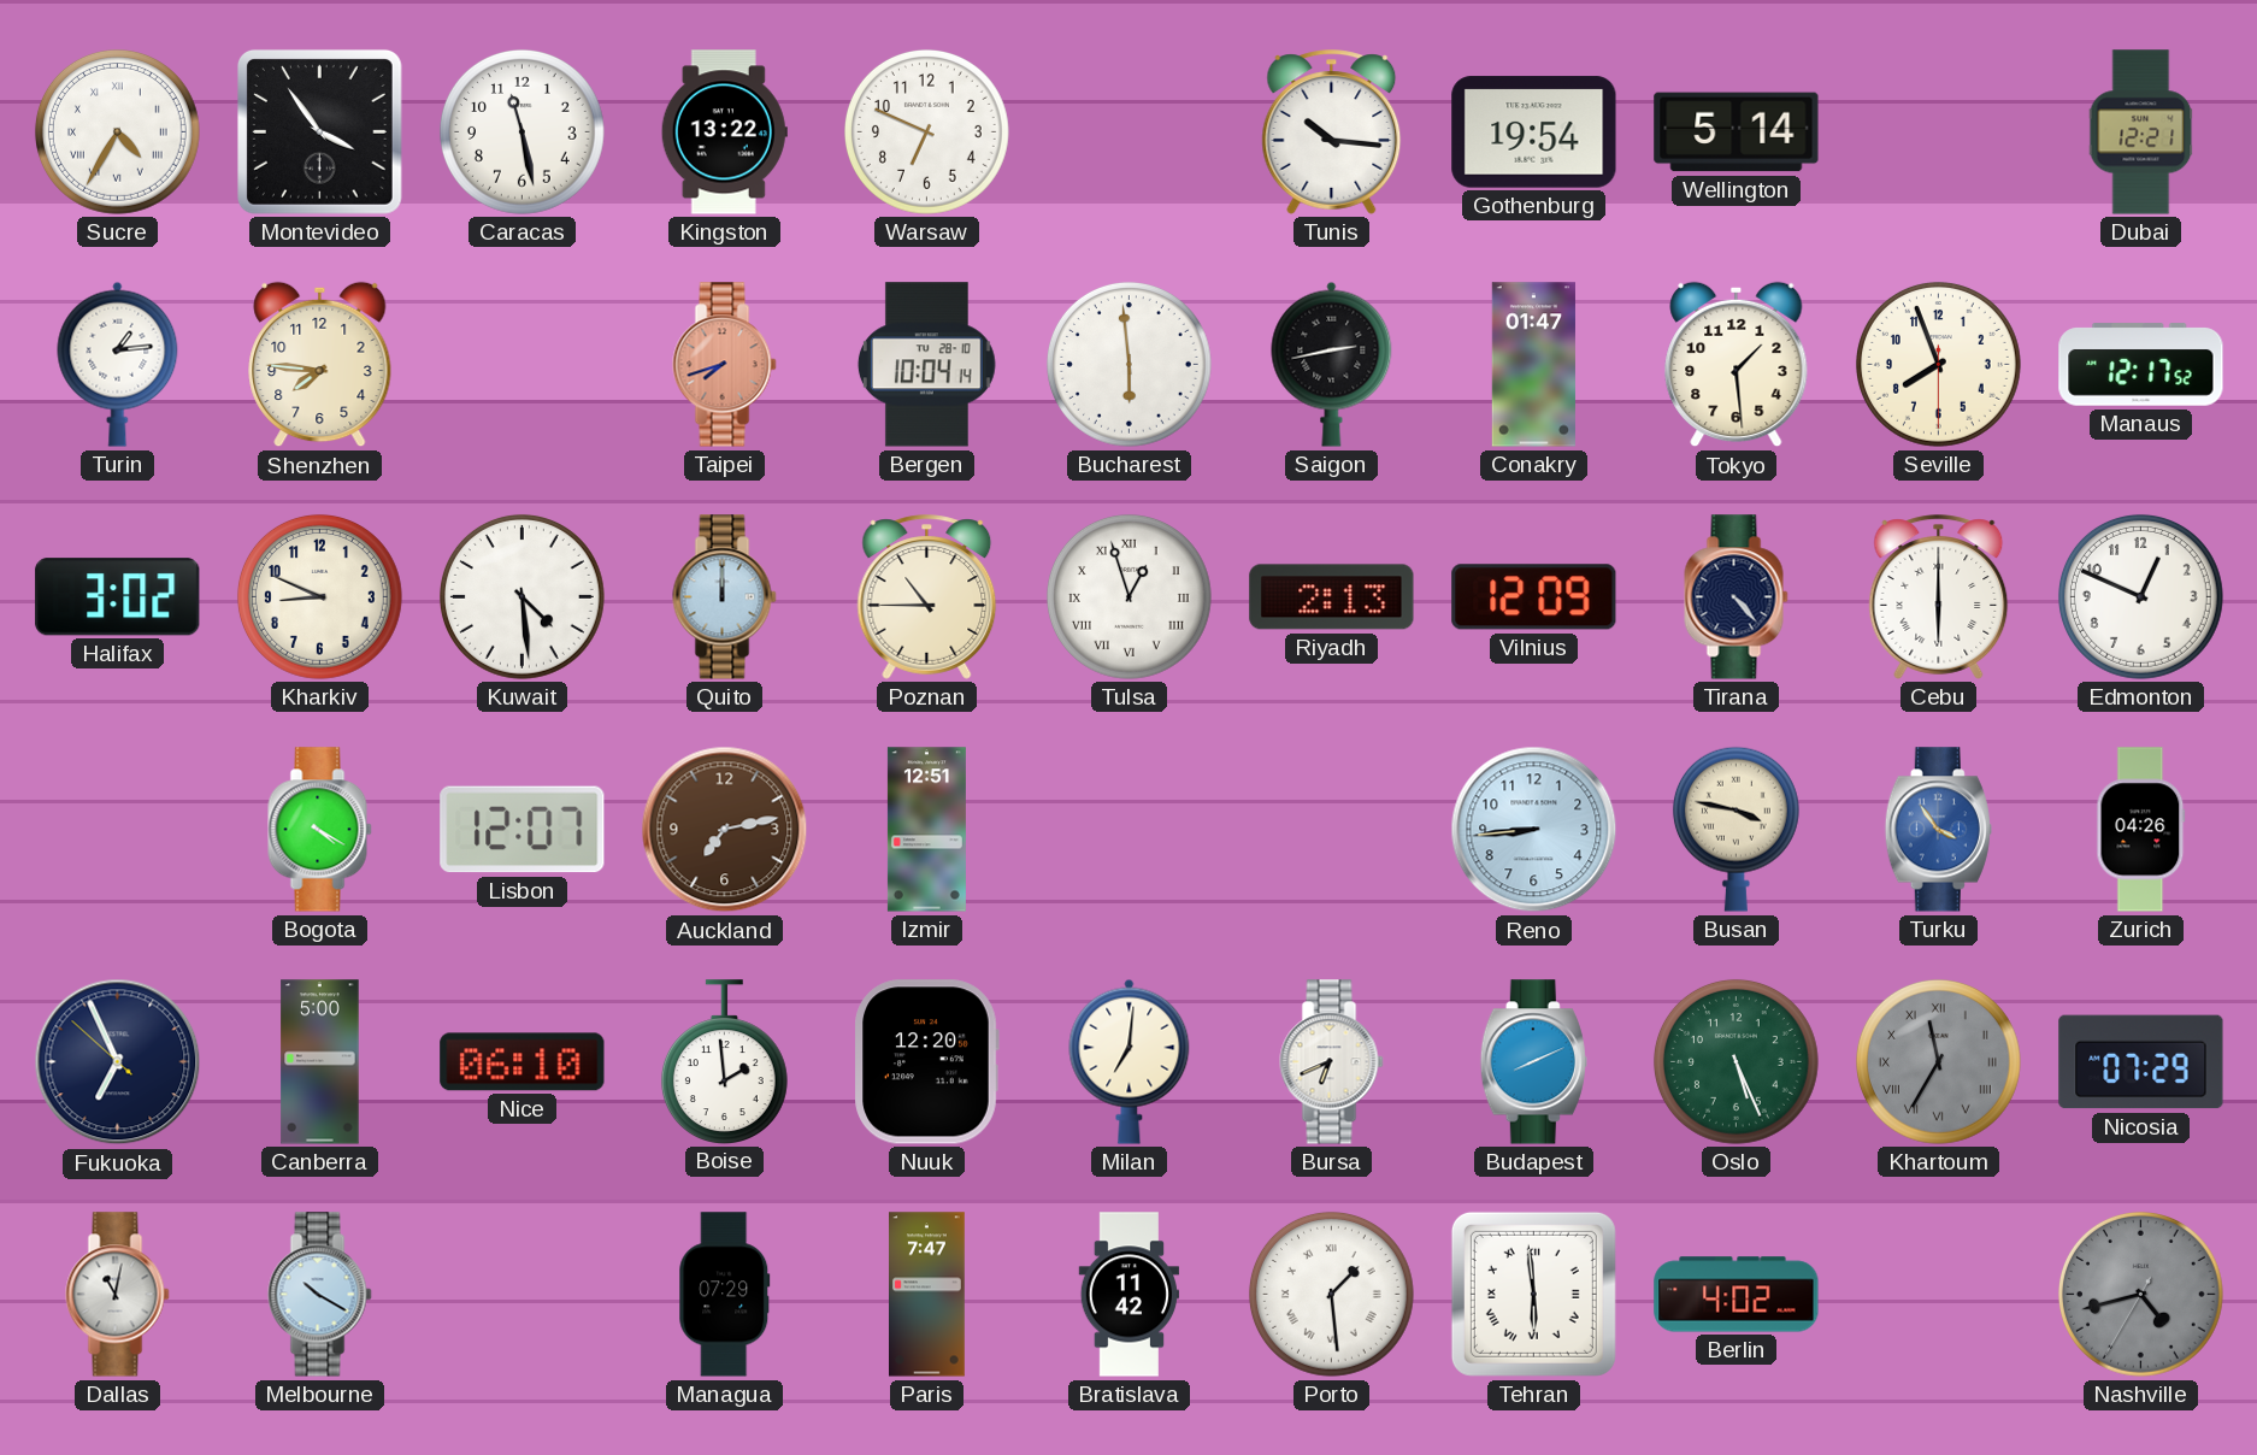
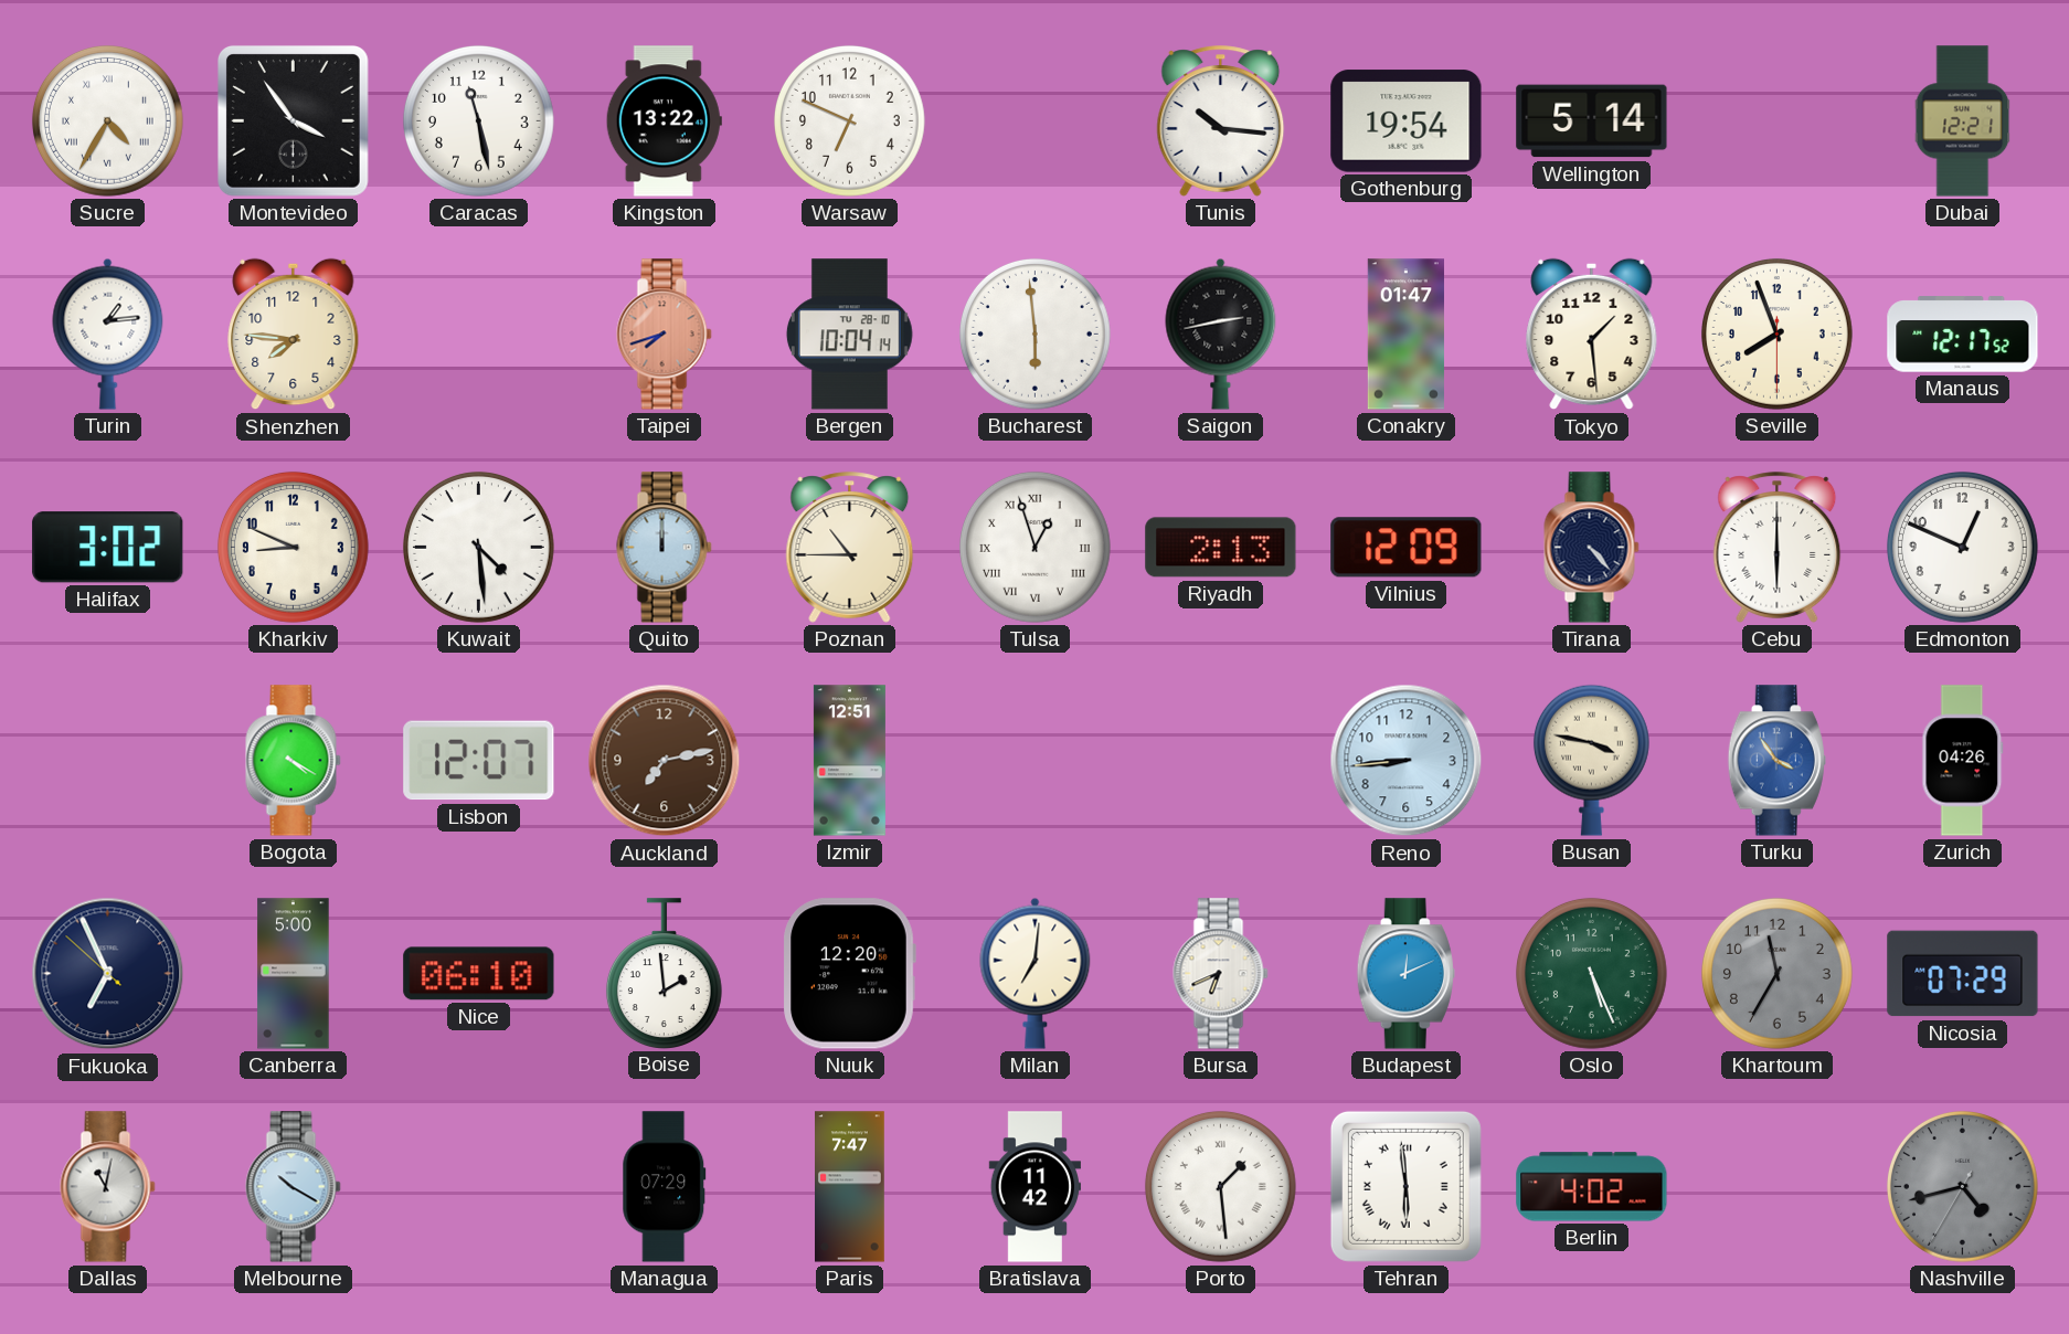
Budapest: 8:11 -> 12:11
Khartoum numerals: Roman -> Arabic
